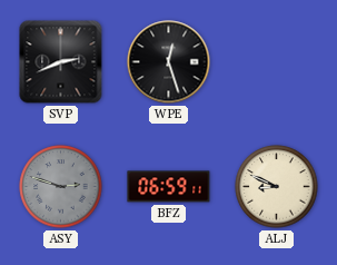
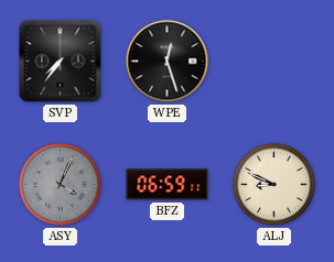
SVP: 2:41 -> 7:36
ASY: 2:48 -> 4:04
